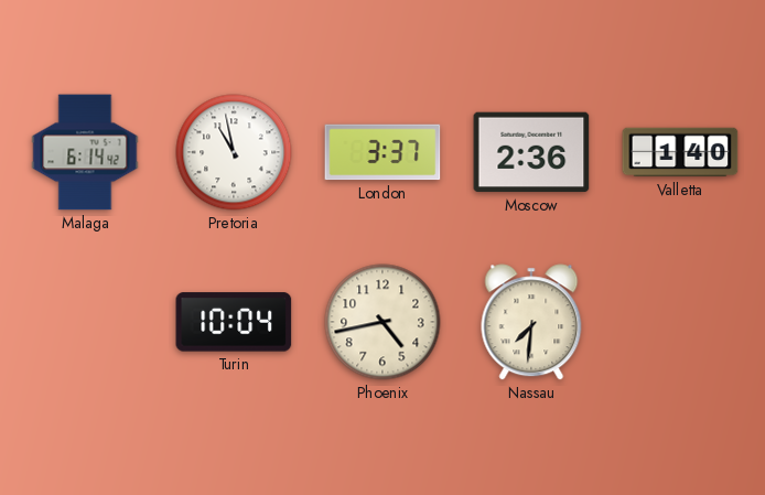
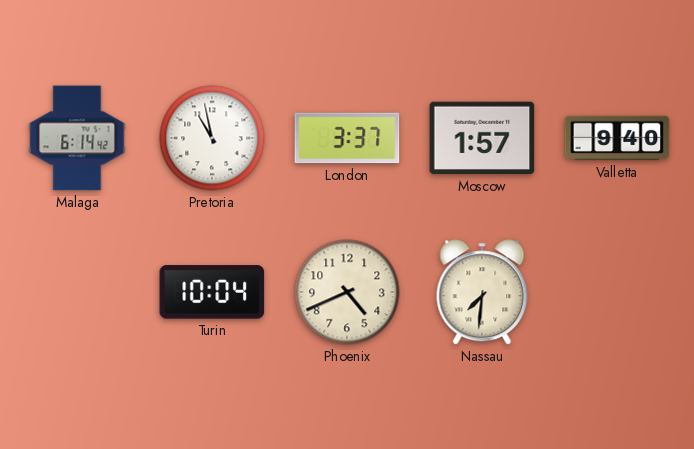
Moscow: 2:36 -> 1:57
Valletta: 1:40 -> 9:40
Phoenix: 4:43 -> 4:41
